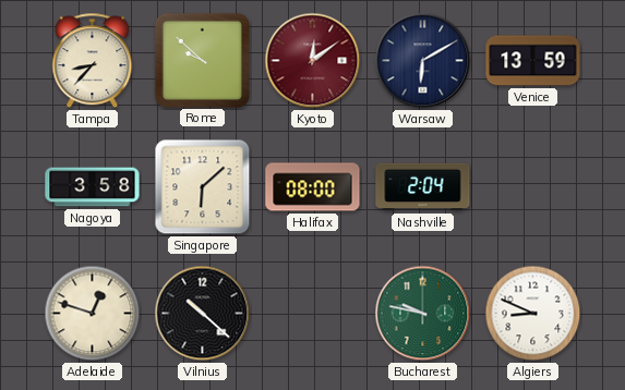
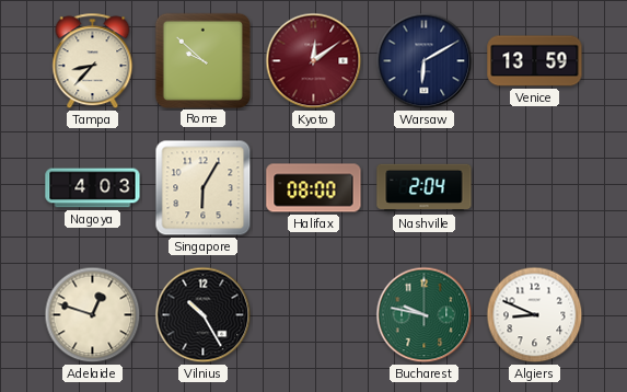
Nagoya: 3:58 -> 4:03
Singapore: 6:08 -> 6:05
Vilnius: 10:22 -> 10:25
